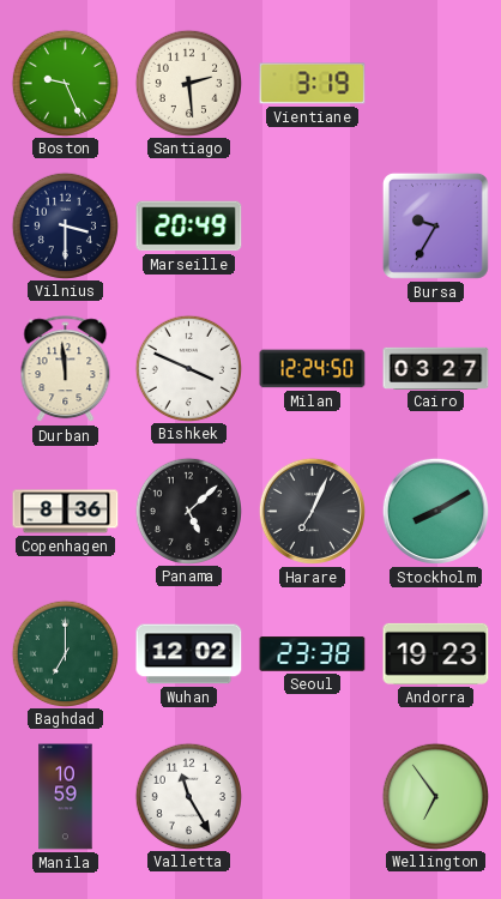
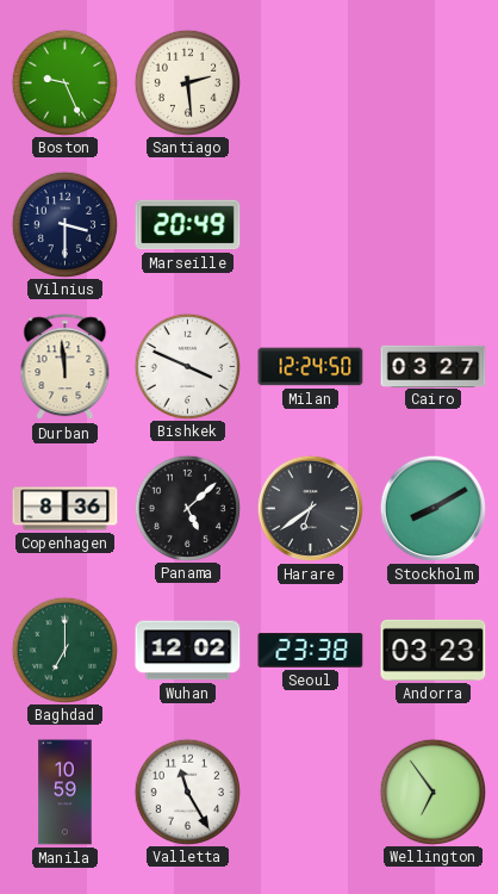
Vientiane: 3:19 -> none
Bursa: 9:35 -> none
Harare: 7:04 -> 6:39
Andorra: 19:23 -> 03:23
